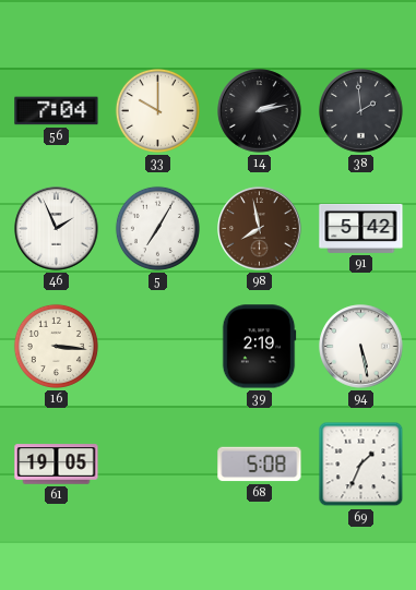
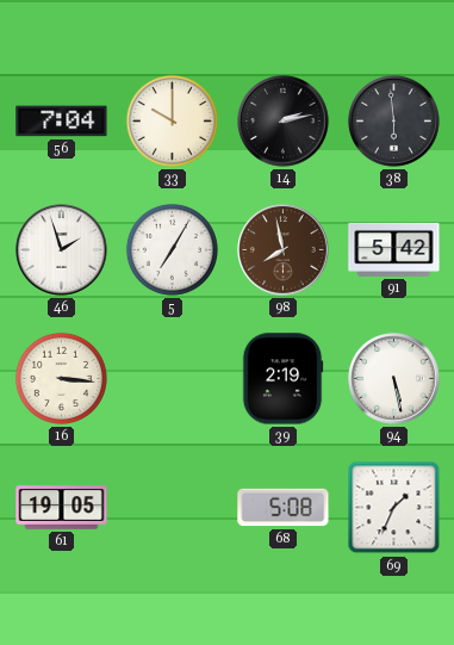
38: 1:59 -> 5:59
46: 1:56 -> 1:57
